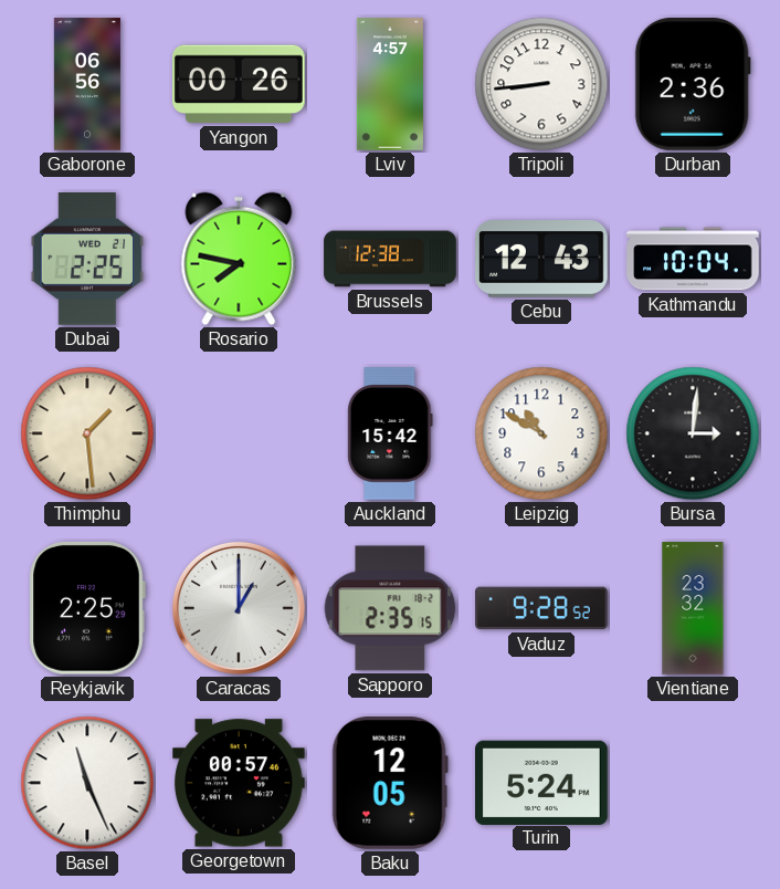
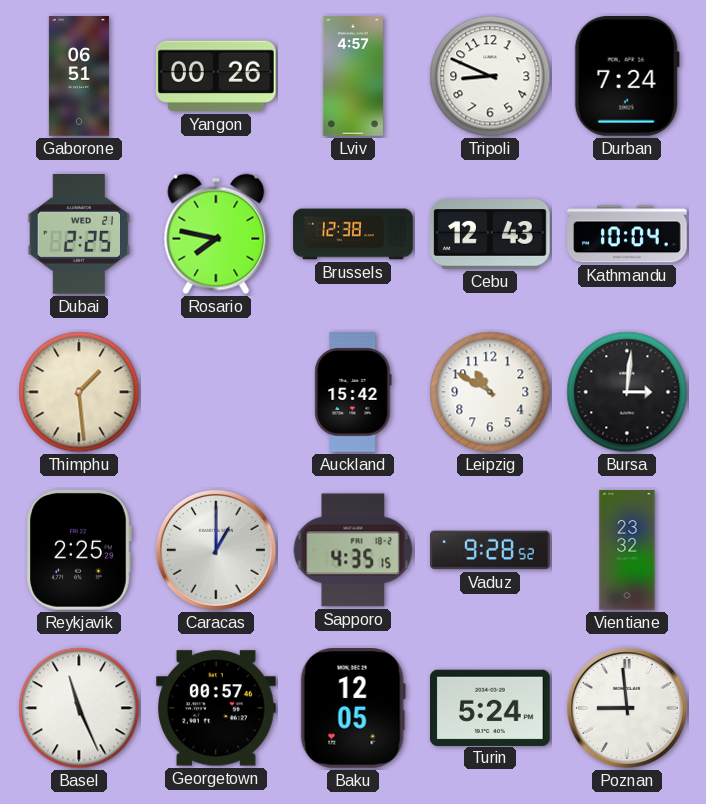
Gaborone: 06:56 -> 06:51
Tripoli: 8:44 -> 8:49
Durban: 2:36 -> 7:24
Sapporo: 2:35 -> 4:35
Poznan: none -> 8:59
